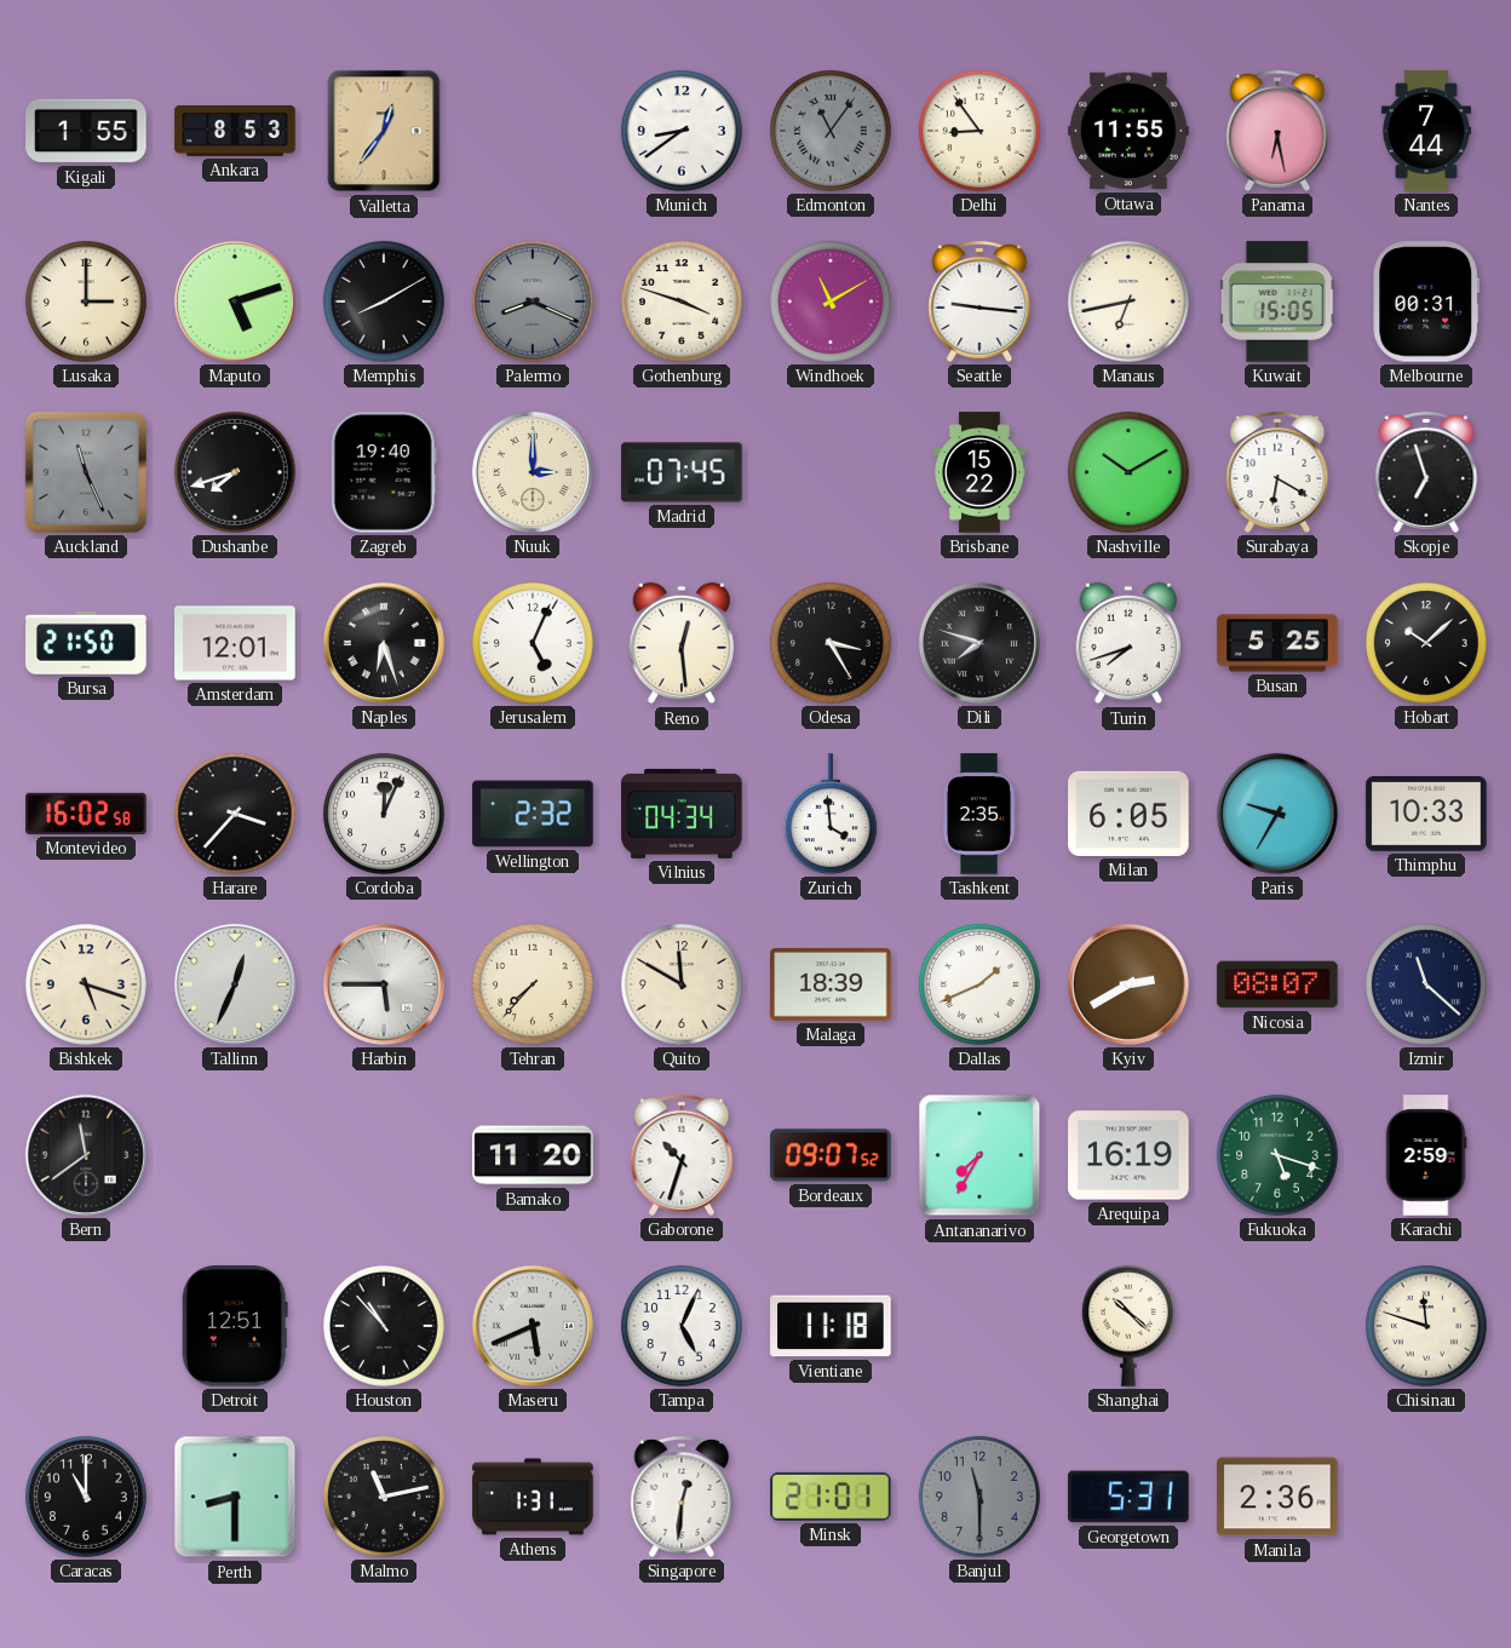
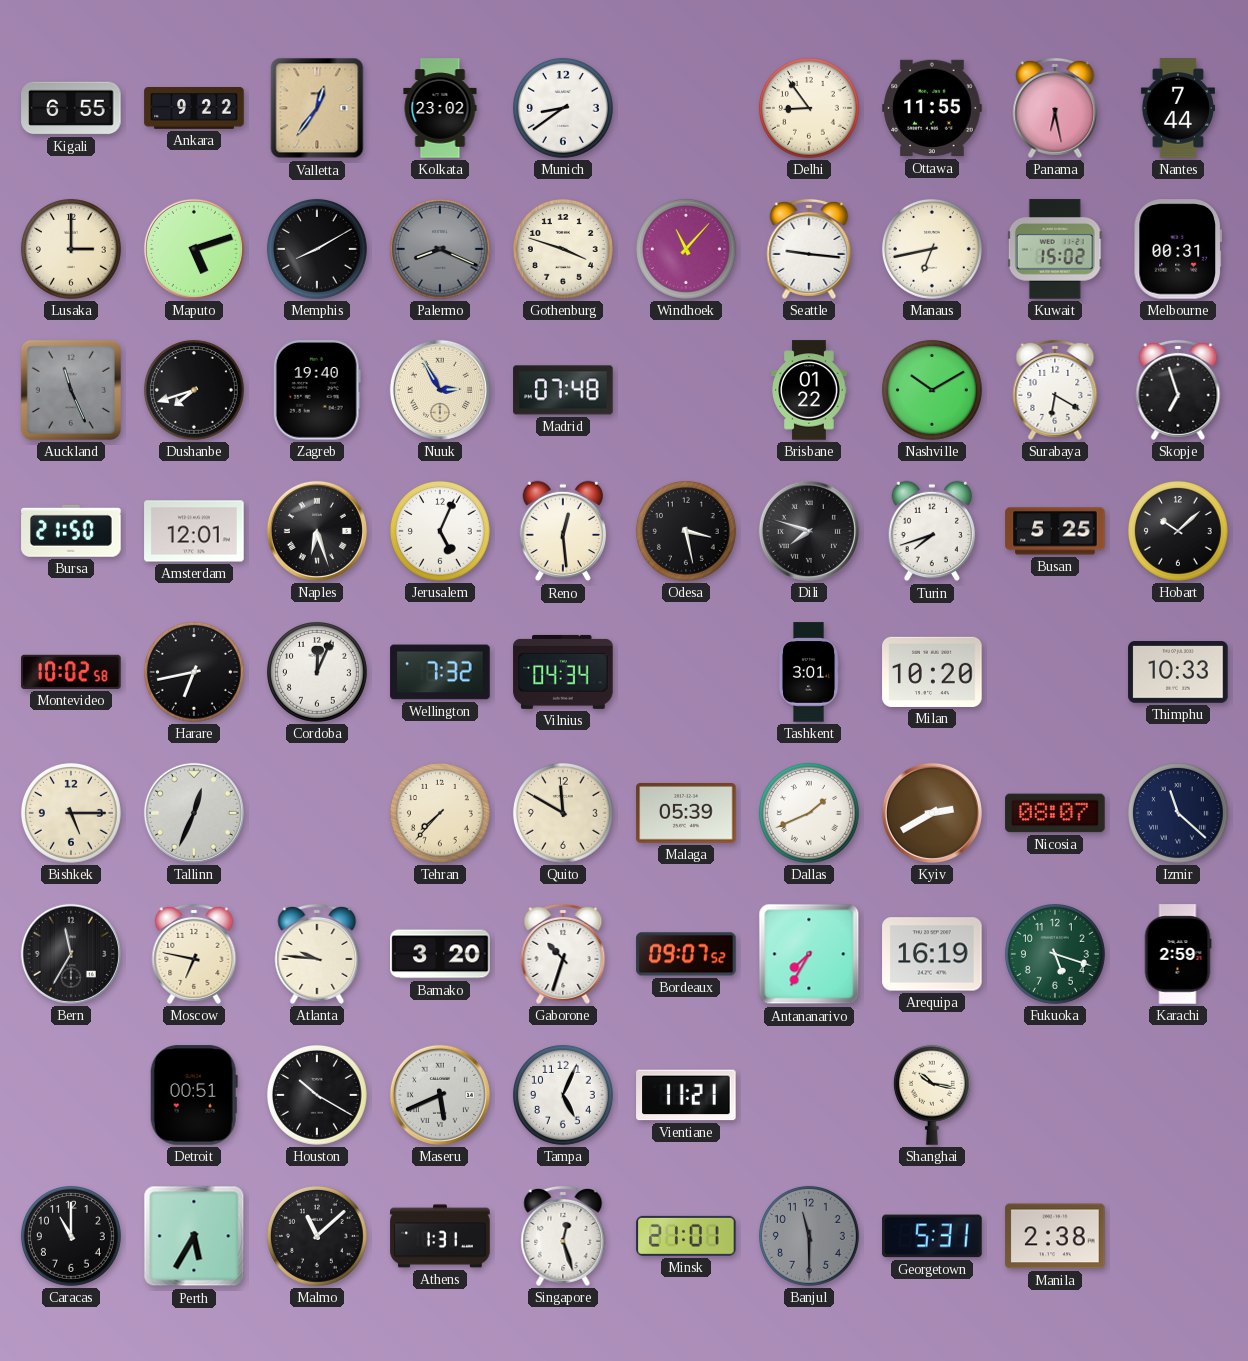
Kigali: 1:55 -> 6:55
Ankara: 8:53 -> 9:22
Kolkata: none -> 23:02
Edmonton: 11:06 -> none
Windhoek: 11:10 -> 11:07
Kuwait: 15:05 -> 15:02
Nuuk: 3:00 -> 2:55
Madrid: 07:45 -> 07:48
Brisbane: 15:22 -> 01:22
Odesa: 3:25 -> 3:28
Montevideo: 16:02 -> 10:02
Harare: 3:37 -> 6:43
Wellington: 2:32 -> 7:32
Zurich: 3:59 -> none
Tashkent: 2:35 -> 3:01
Milan: 6:05 -> 10:20
Paris: 9:35 -> none
Bishkek: 5:18 -> 5:15
Harbin: 5:45 -> none
Malaga: 18:39 -> 05:39
Bern: 11:39 -> 11:35
Moscow: none -> 6:47
Atlanta: none -> 9:46
Bamako: 11:20 -> 3:20
Detroit: 12:51 -> 00:51
Houston: 10:53 -> 10:20
Vientiane: 11:18 -> 11:21
Shanghai: 10:22 -> 10:17
Chisinau: 11:48 -> none
Perth: 8:30 -> 5:35
Malmo: 11:13 -> 11:08
Singapore: 12:31 -> 12:27
Manila: 2:36 -> 2:38
